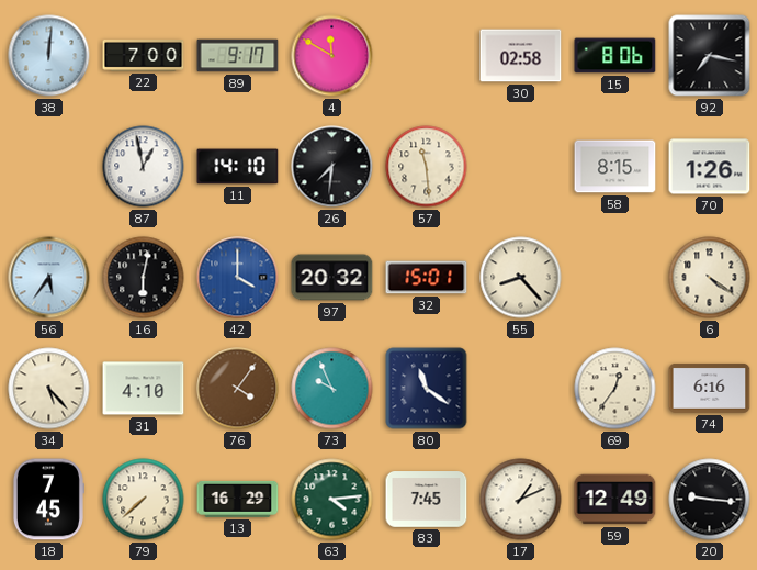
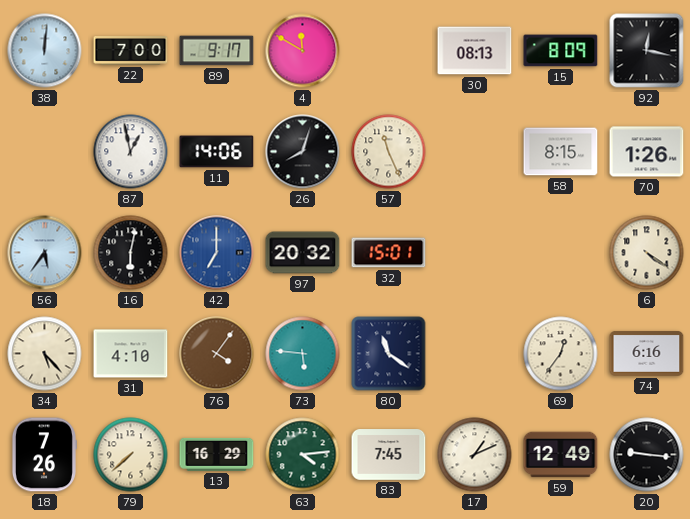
30: 02:58 -> 08:13
15: 8:06 -> 8:09
92: 7:17 -> 12:17
11: 14:10 -> 14:06
26: 7:31 -> 8:03
57: 11:29 -> 11:26
42: 4:00 -> 7:00
55: 8:23 -> none
73: 9:56 -> 5:46
18: 7:45 -> 7:26
